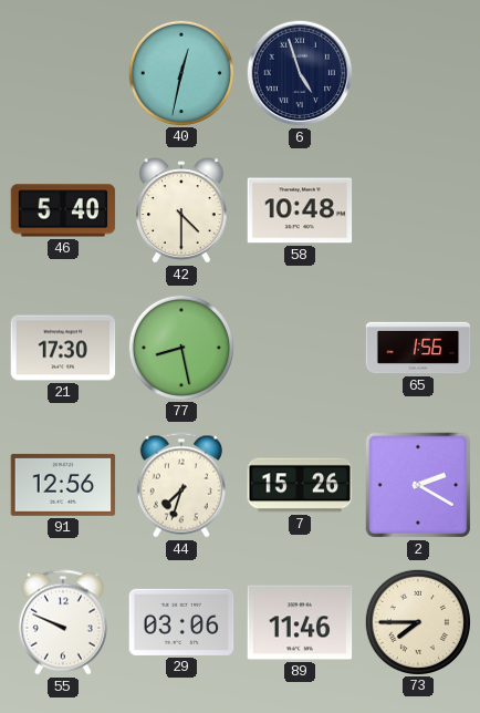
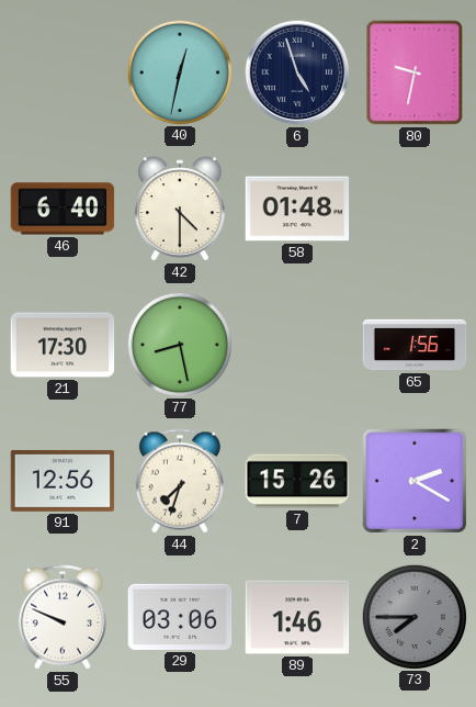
80: none -> 9:32
46: 5:40 -> 6:40
58: 10:48 -> 01:48
89: 11:46 -> 1:46
73 dial: cream -> grey
